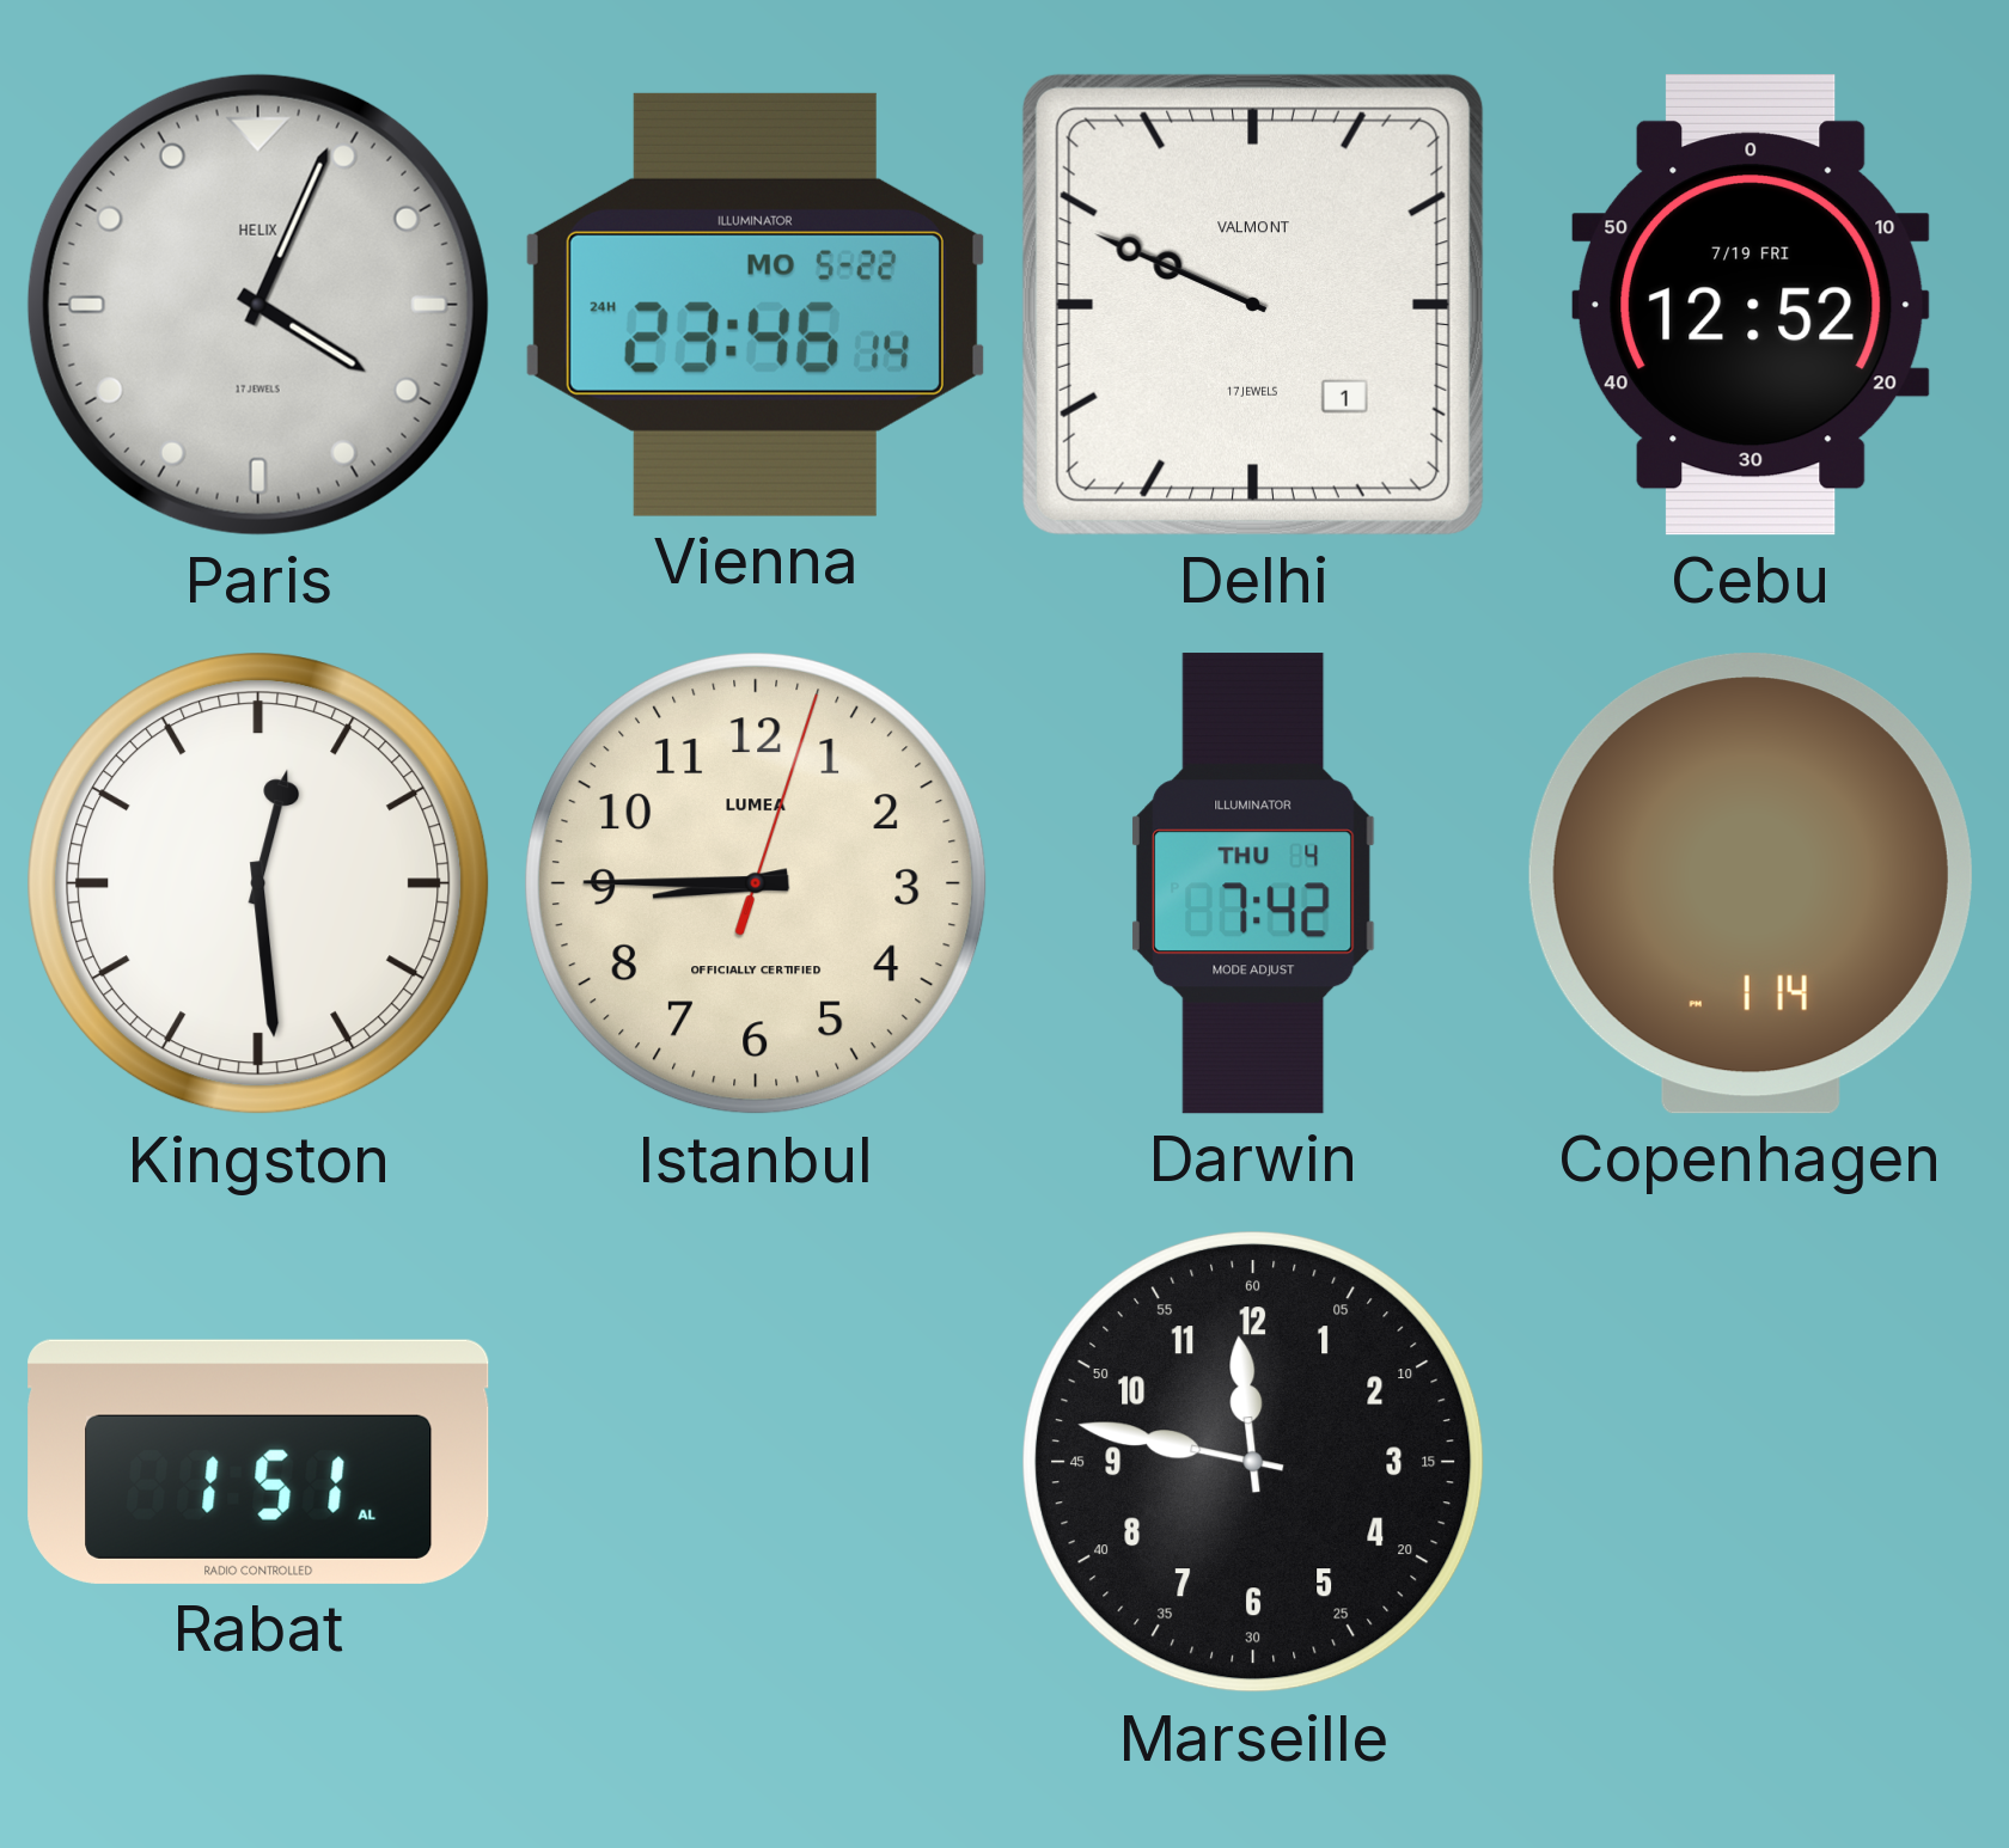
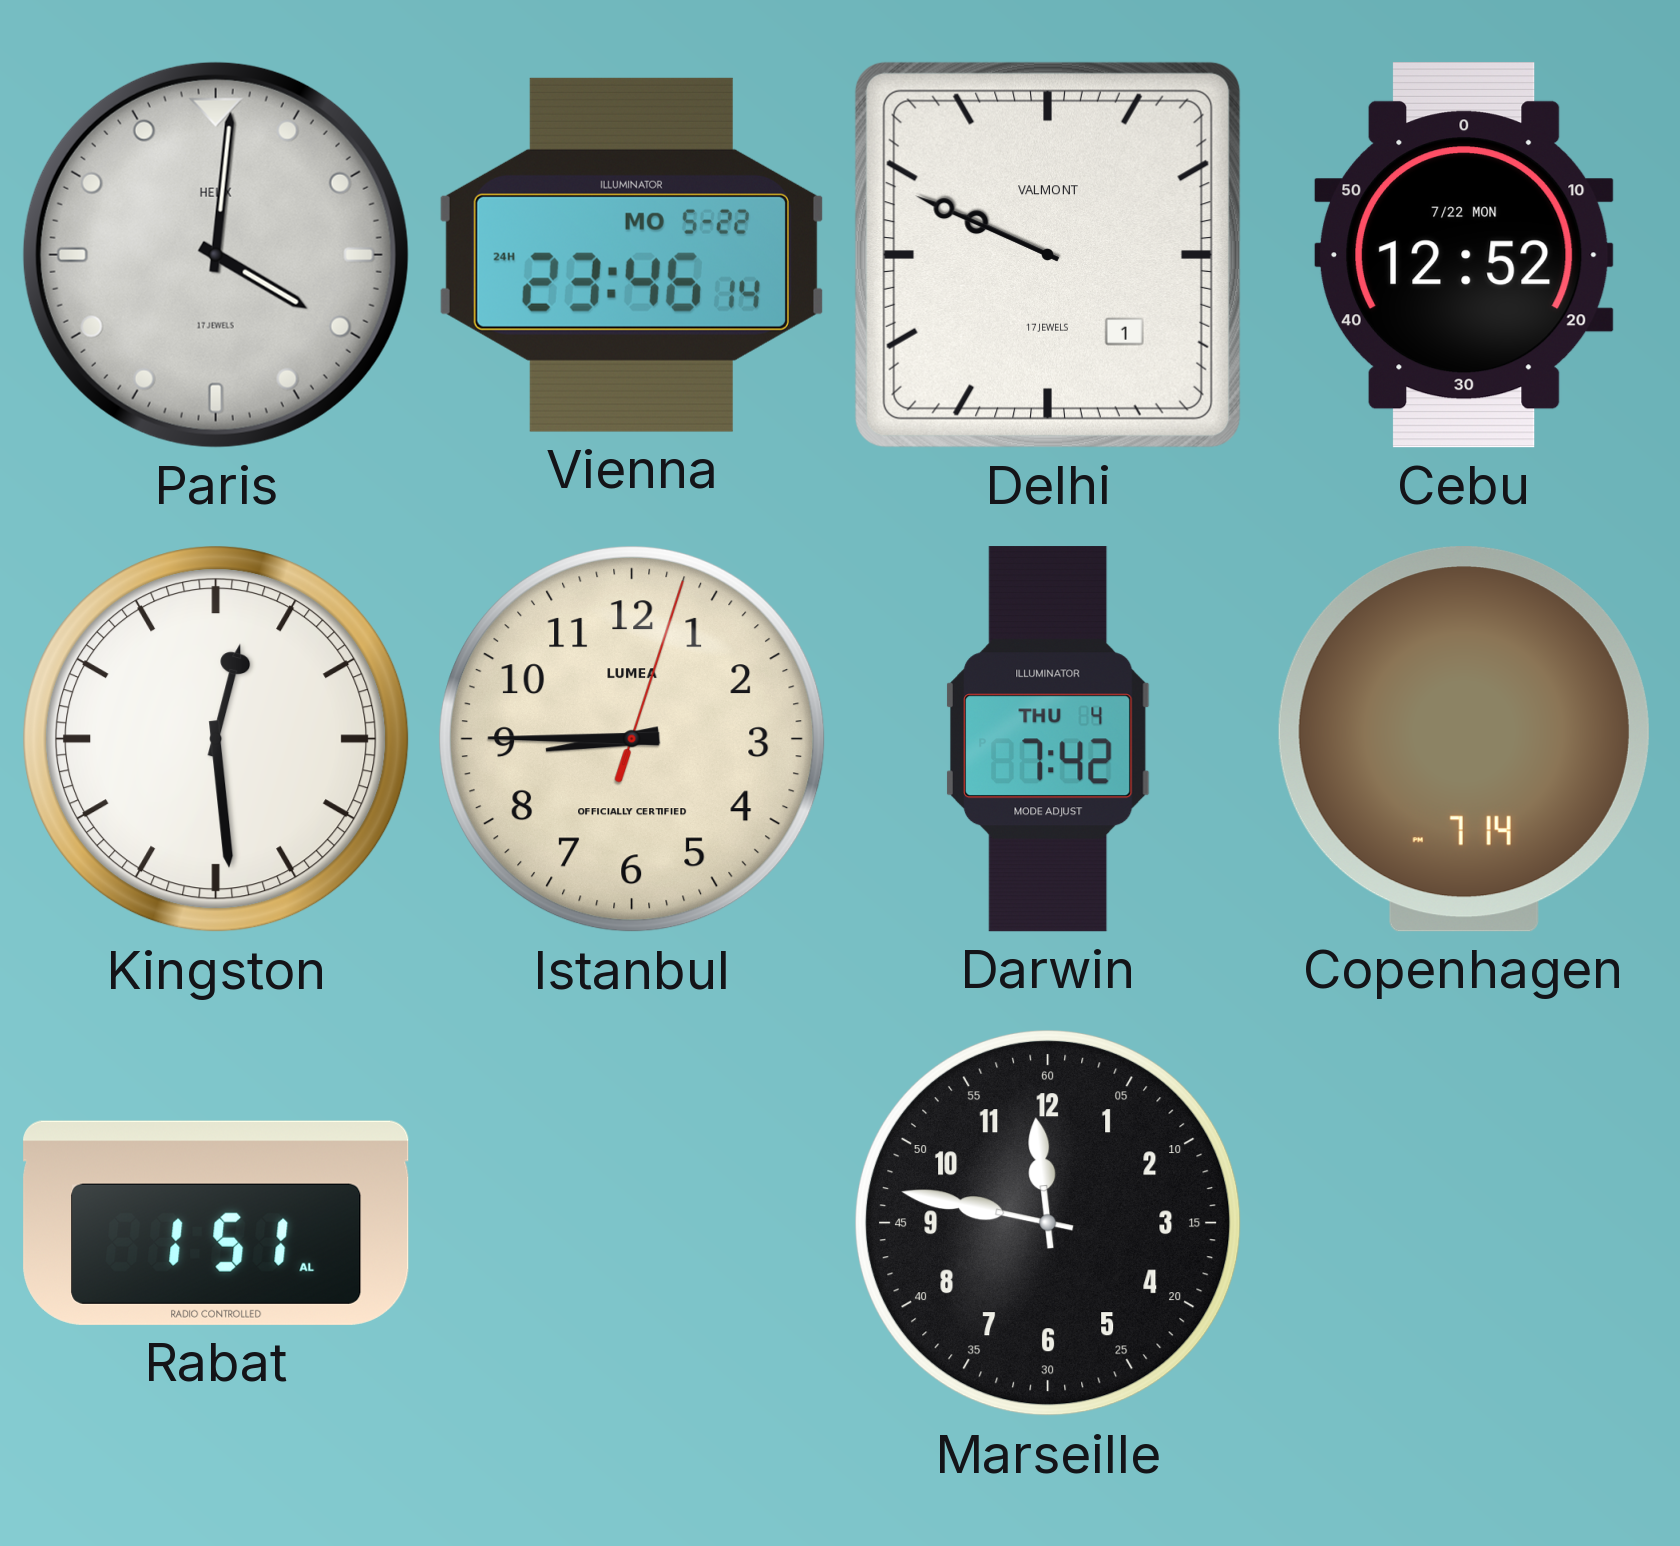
Paris: 4:04 -> 4:01
Cebu date: 7/19 FRI -> 7/22 MON
Copenhagen: 1:14 -> 7:14
